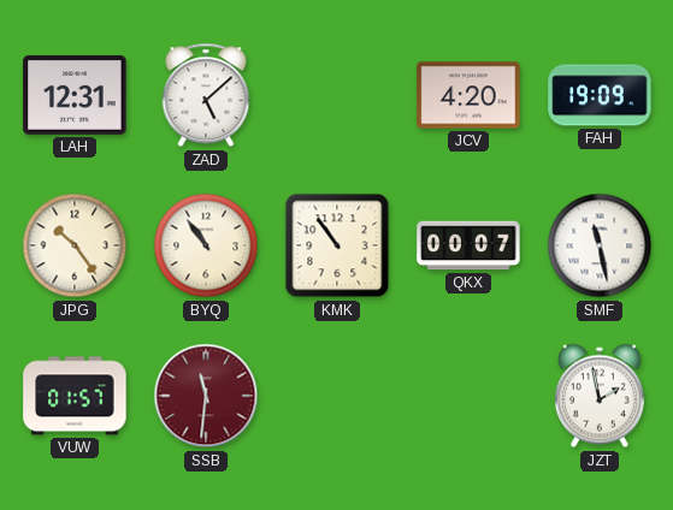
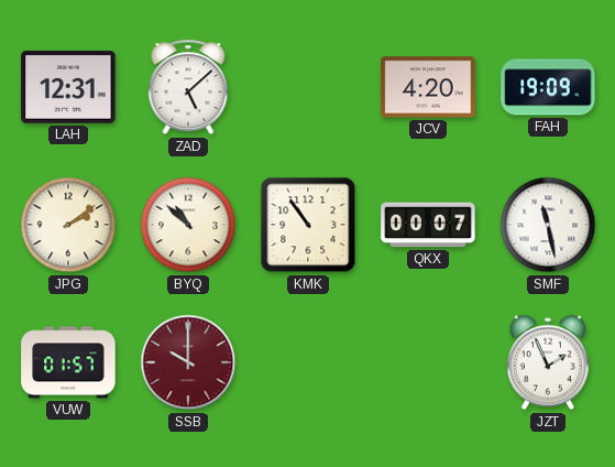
JPG: 10:24 -> 2:09
BYQ: 10:54 -> 10:52
SSB: 11:31 -> 10:00
JZT: 1:58 -> 1:56
